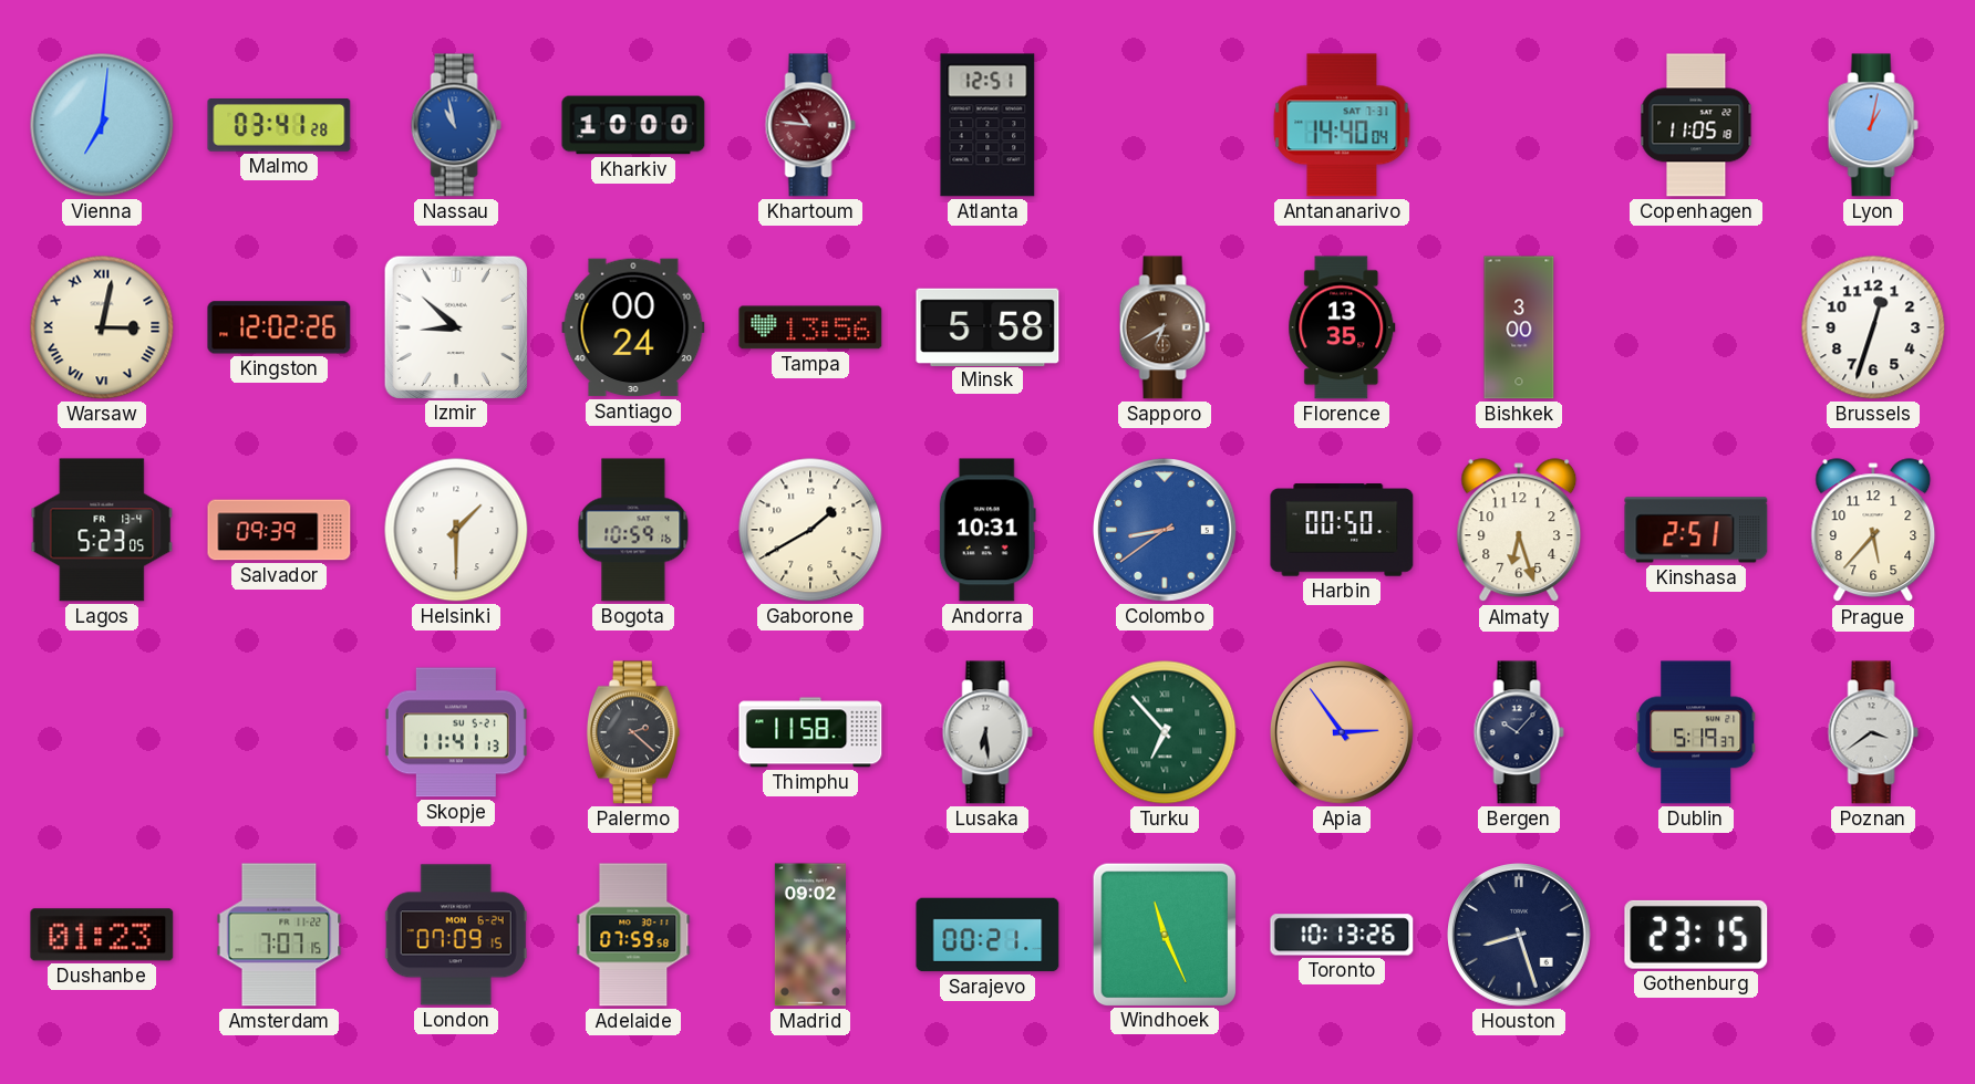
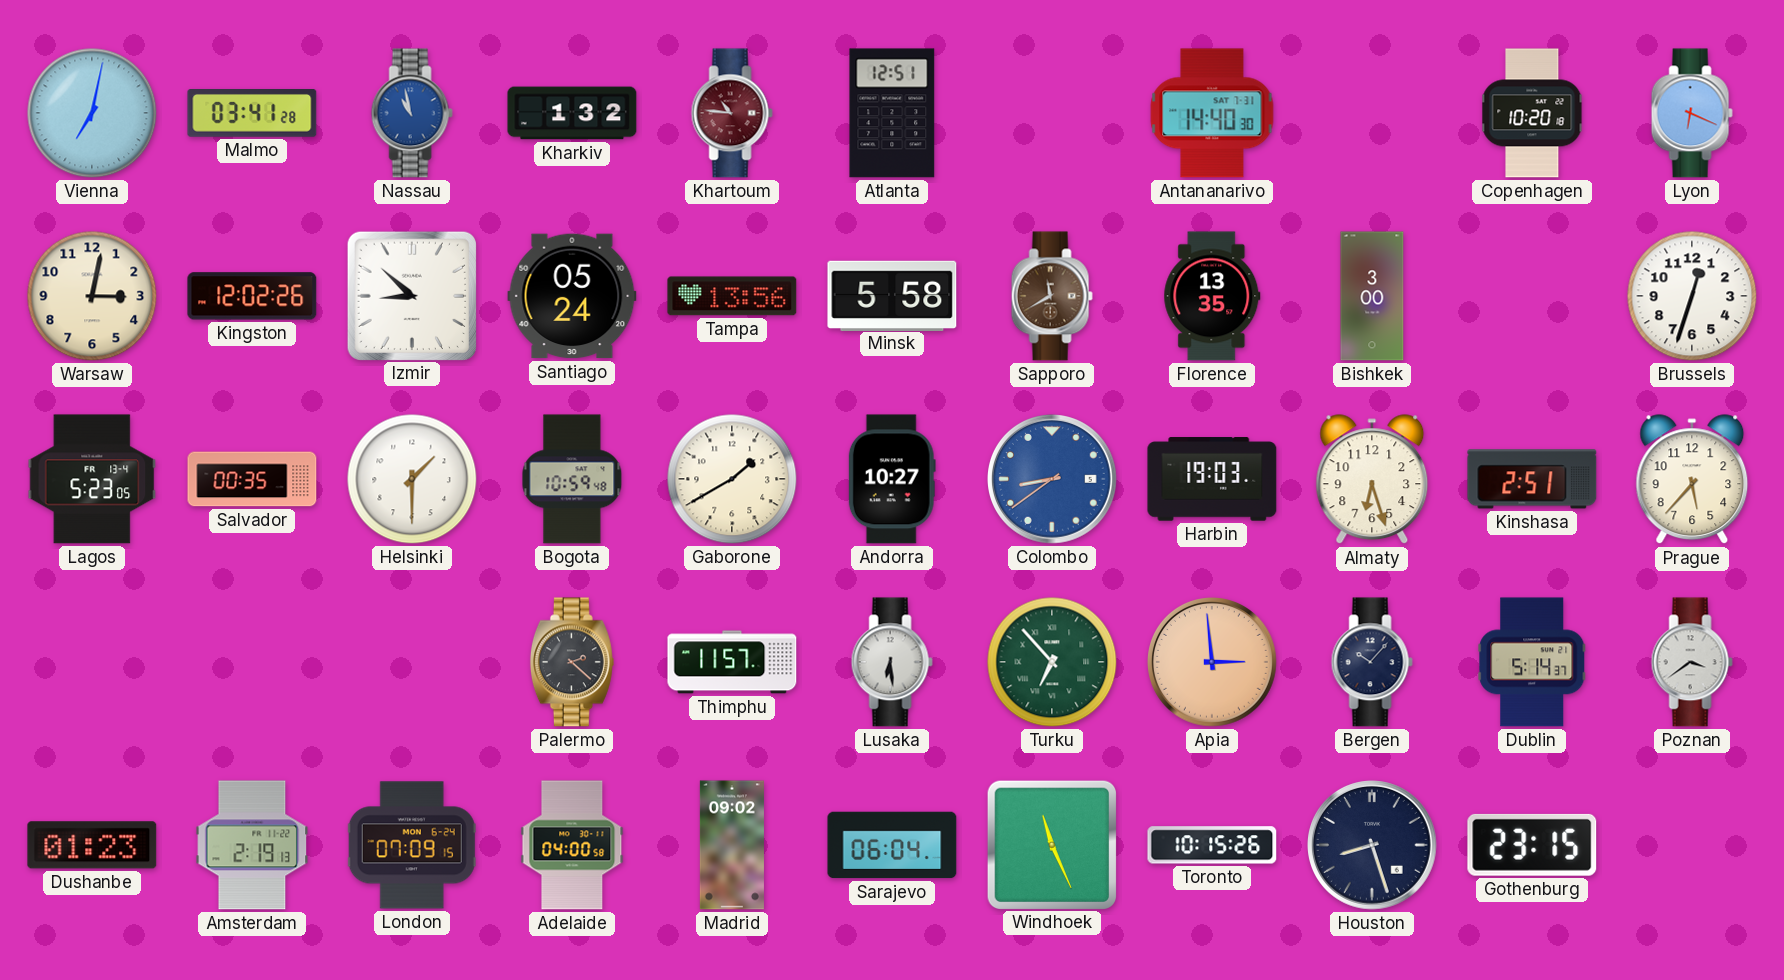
Vienna: 7:01 -> 7:02
Kharkiv: 10:00 -> 1:32
Antananarivo: 14:40:04 -> 14:40:30
Copenhagen: 11:05 -> 10:20
Lyon: 1:02 -> 6:19
Warsaw numerals: Roman -> Arabic
Santiago: 00:24 -> 05:24
Sapporo: 6:40 -> 11:40
Salvador: 09:39 -> 00:35
Bogota: 10:59:16 -> 10:59:48
Andorra: 10:31 -> 10:27
Harbin: 00:50 -> 19:03
Skopje: 11:41 -> none
Thimphu: 11:58 -> 11:57
Apia: 2:54 -> 2:59
Dublin: 5:19 -> 5:14
Amsterdam: 7:07 -> 2:19
Adelaide: 07:59 -> 04:00
Sarajevo: 00:21 -> 06:04
Toronto: 10:13 -> 10:15
